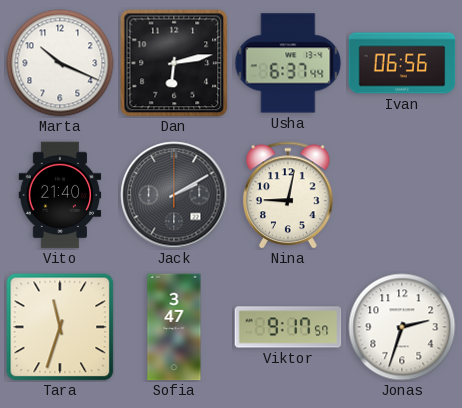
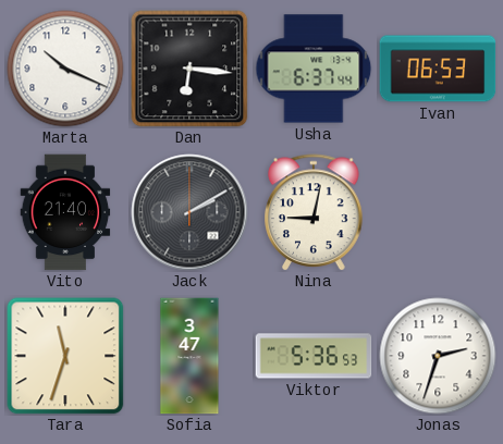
Dan: 6:13 -> 6:16
Ivan: 06:56 -> 06:53
Viktor: 9:17 -> 5:36
